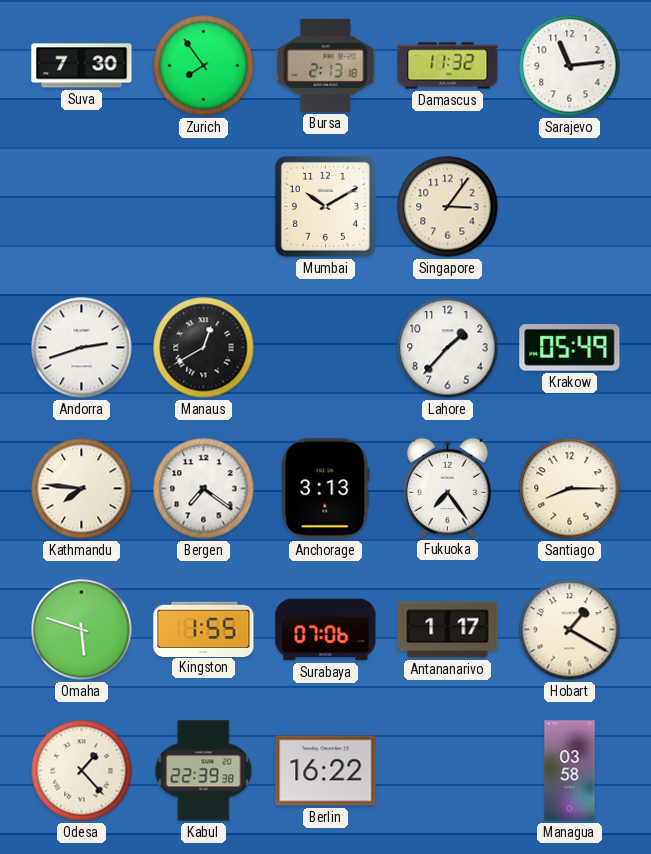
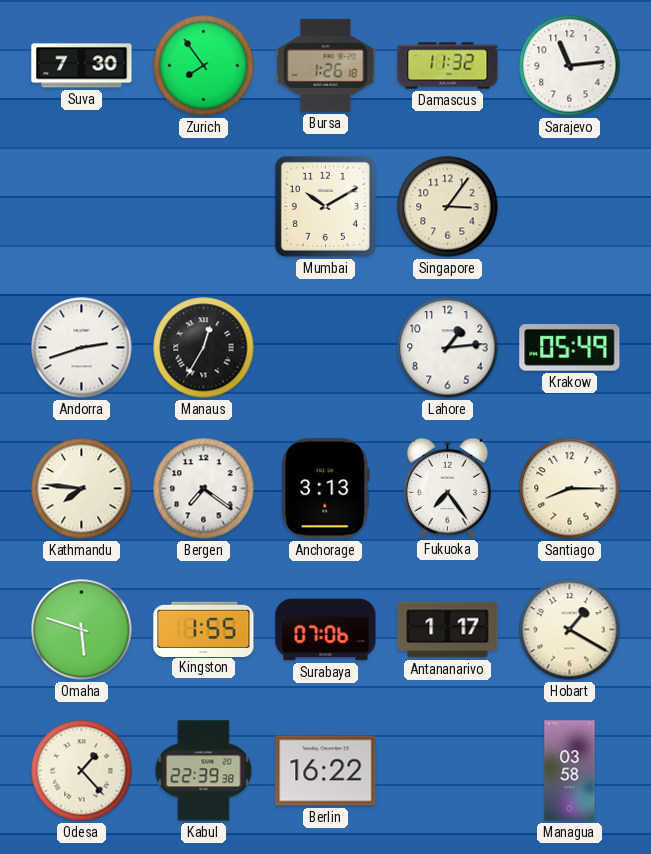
Bursa: 2:13 -> 1:26
Manaus: 12:40 -> 12:35
Lahore: 1:37 -> 1:14
